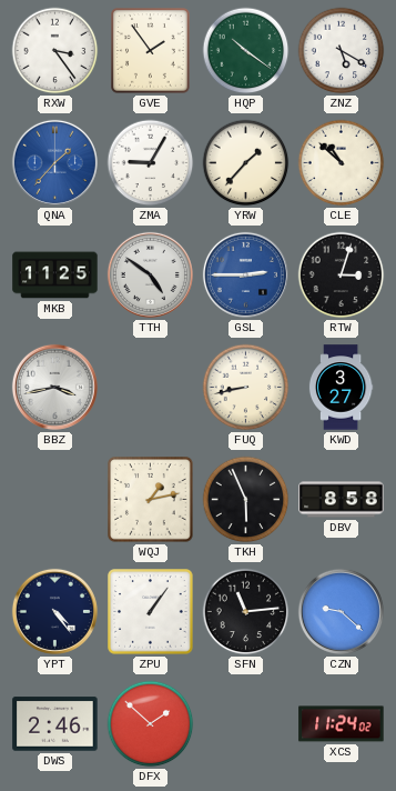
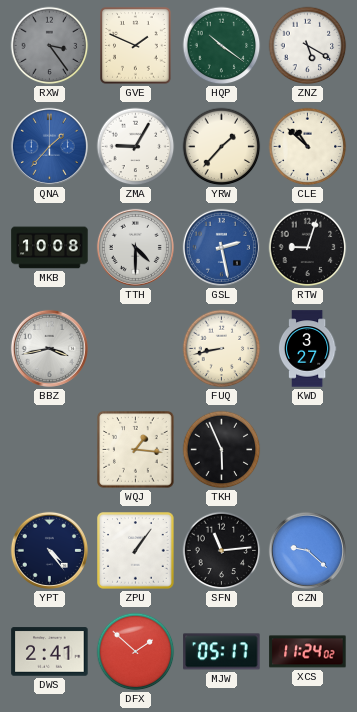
RXW dial: white -> grey
GVE: 1:54 -> 1:49
MKB: 11:25 -> 10:08
TTH: 4:51 -> 4:30
GSL: 2:45 -> 2:28
RTW: 3:03 -> 9:03
WQJ: 1:13 -> 1:16
DBV: 8:58 -> none
DWS: 2:46 -> 2:41
MJW: none -> 05:17
